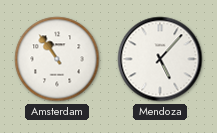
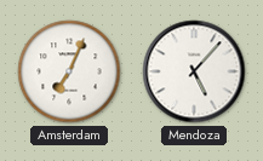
Amsterdam: 10:54 -> 7:04
